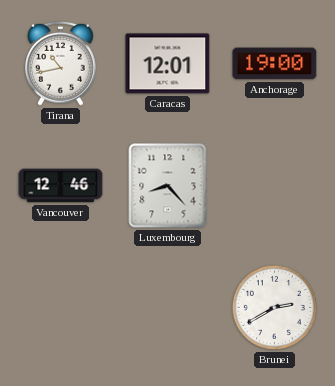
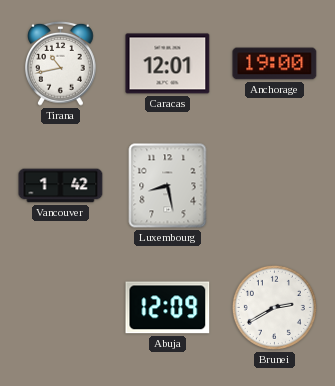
Vancouver: 12:46 -> 1:42
Luxembourg: 8:23 -> 8:28
Abuja: none -> 12:09
